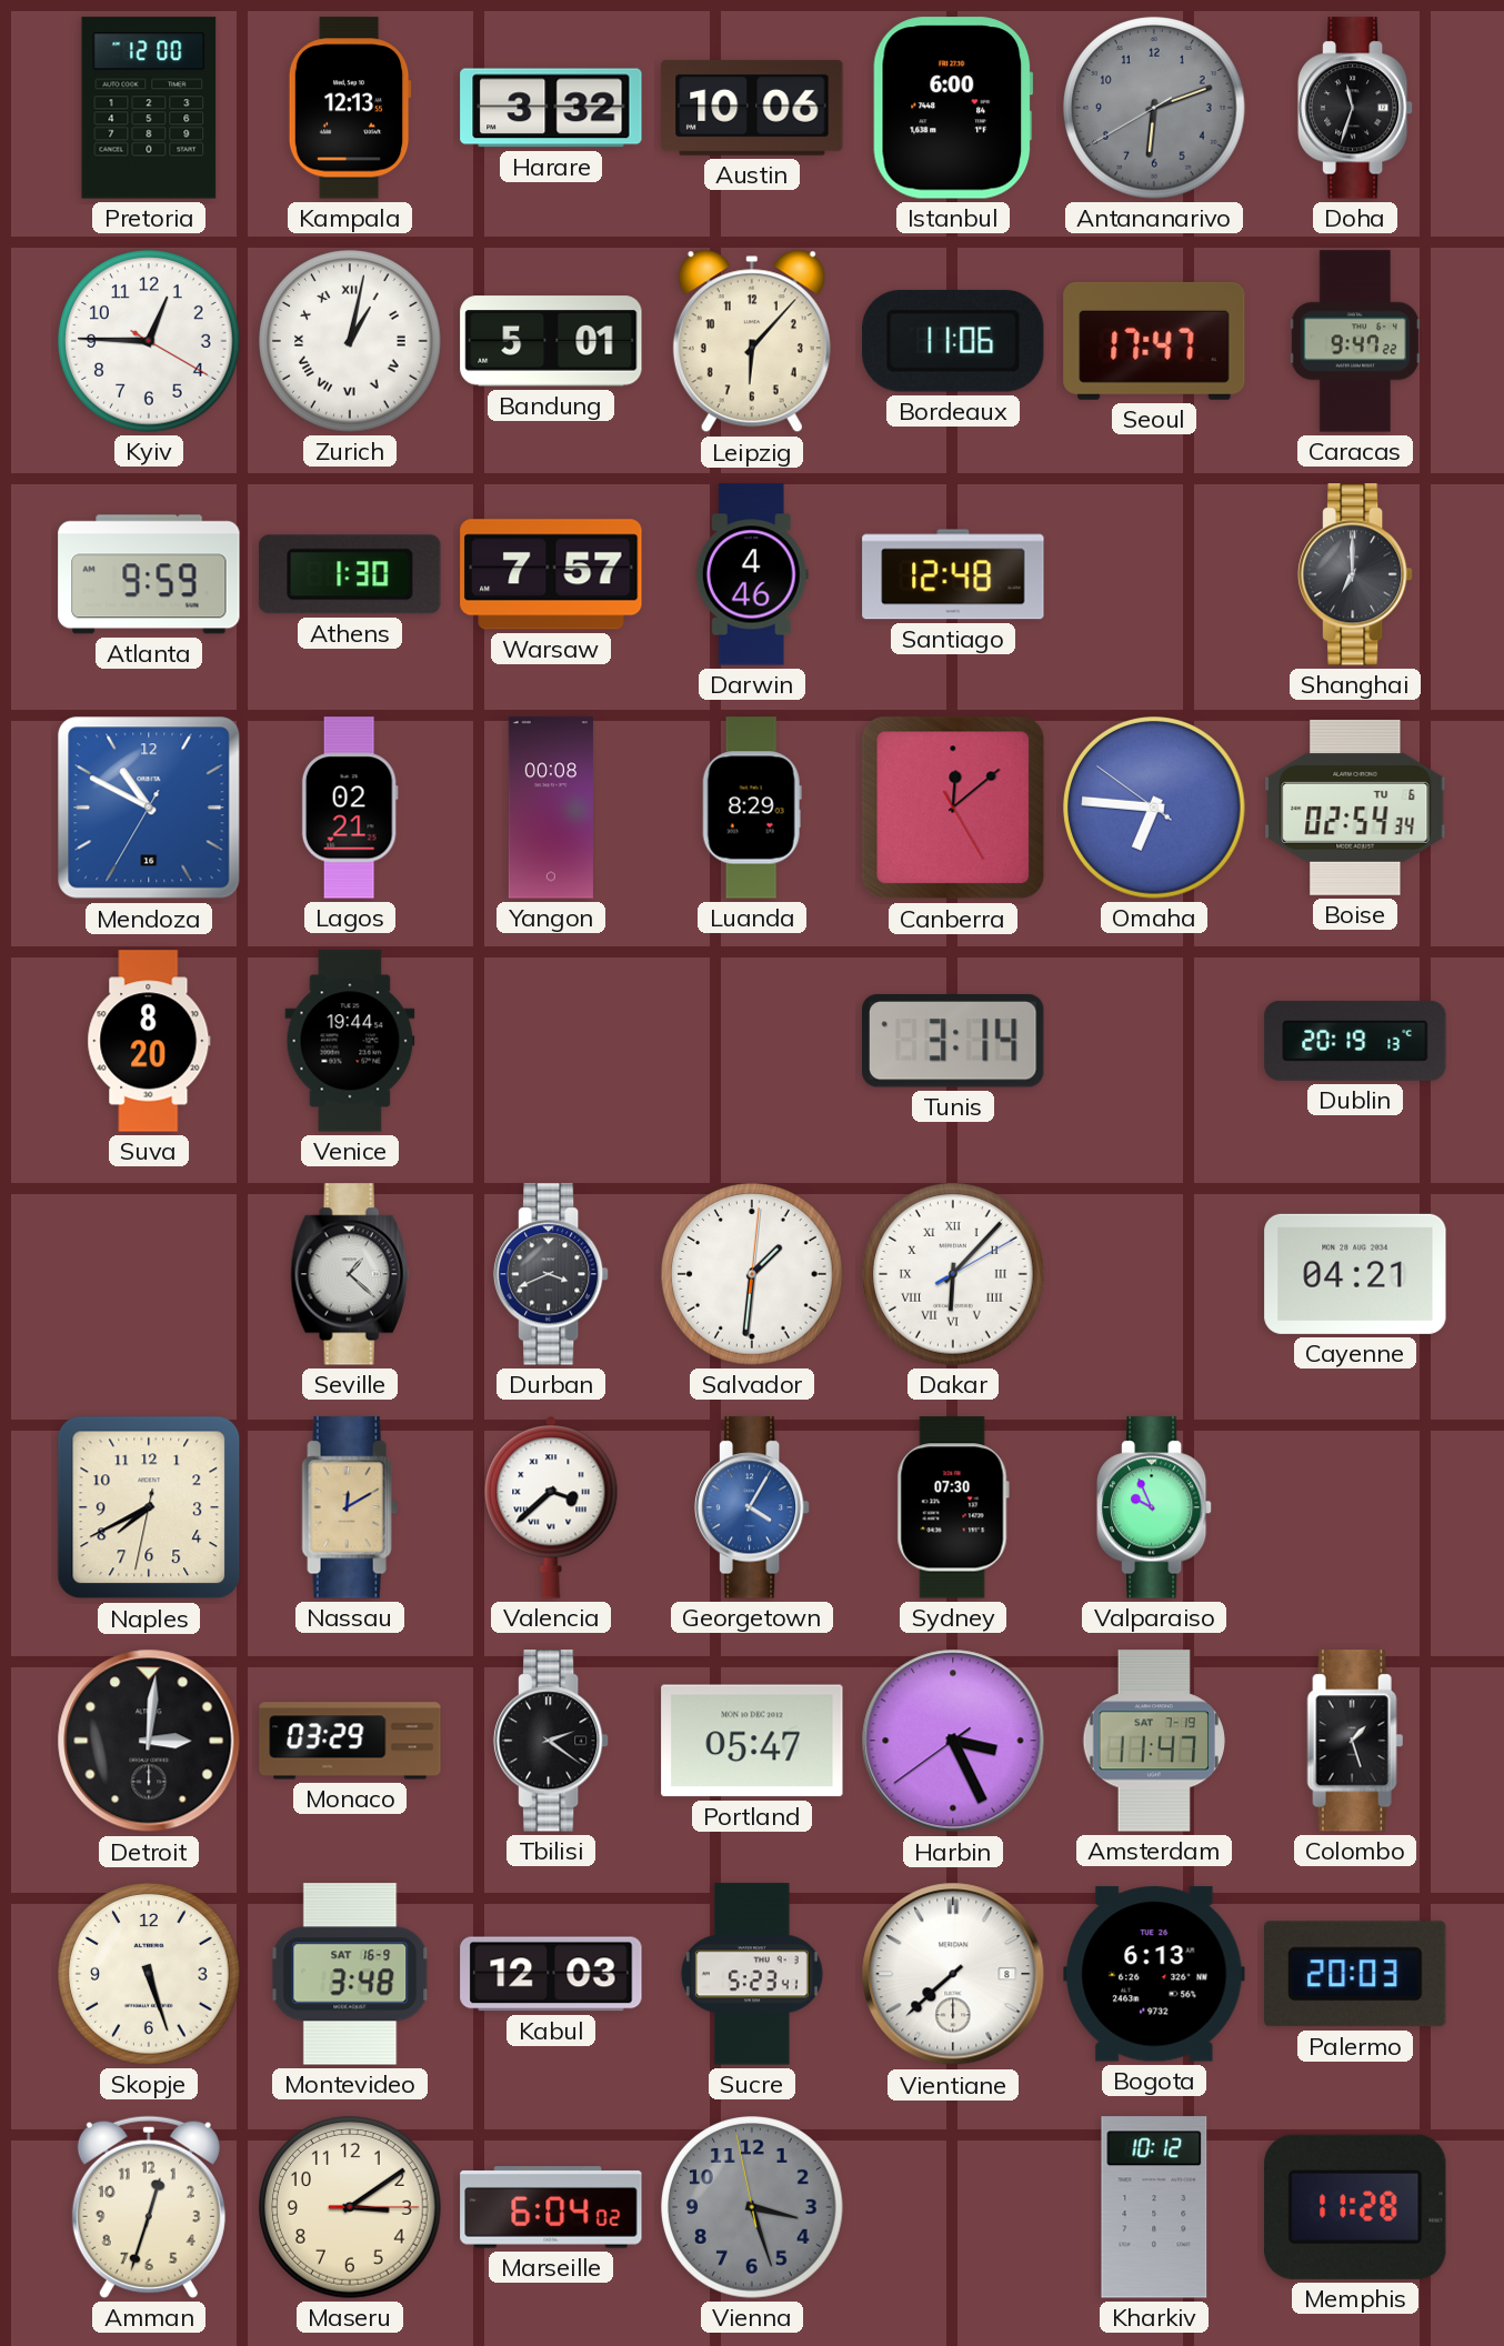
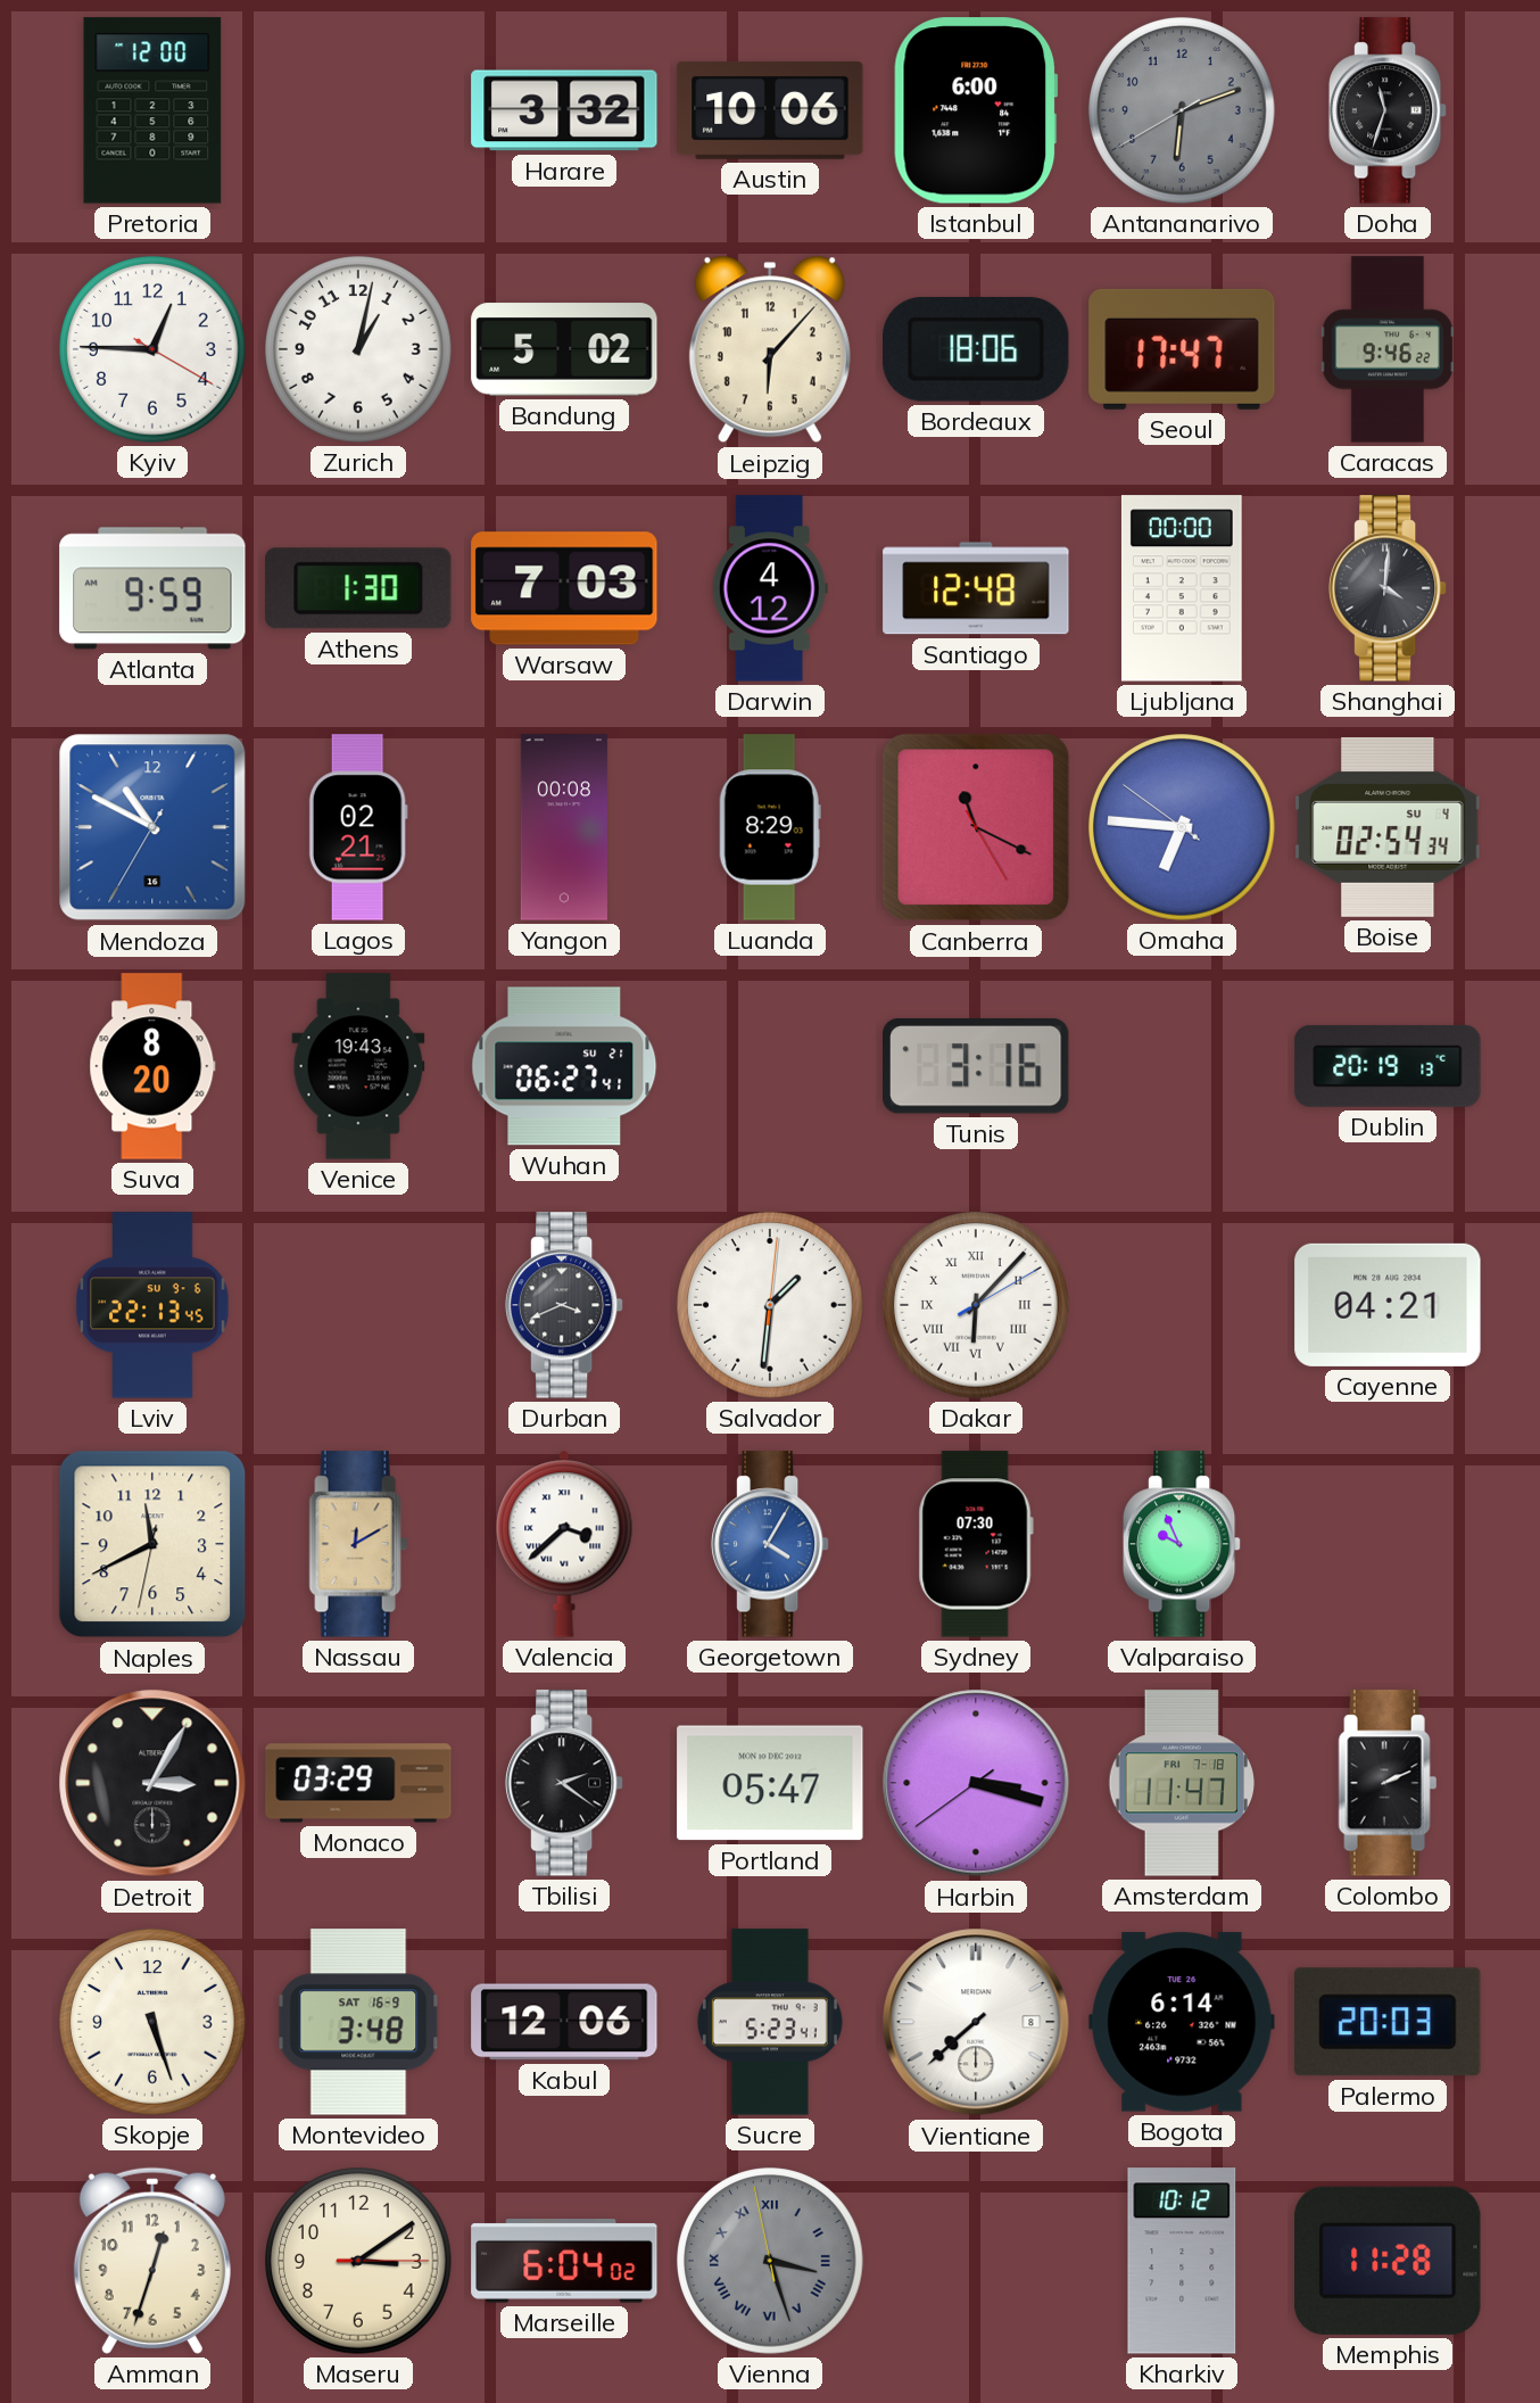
Kampala: 12:13 -> none
Zurich numerals: Roman -> Arabic
Bandung: 5:01 -> 5:02
Bordeaux: 11:06 -> 18:06
Caracas: 9:47 -> 9:46
Warsaw: 7:57 -> 7:03
Darwin: 4:46 -> 4:12
Ljubljana: none -> 00:00
Shanghai: 7:00 -> 4:01
Canberra: 12:08 -> 11:19
Boise date: TU 6 -> SU 4
Venice: 19:44 -> 19:43
Wuhan: none -> 06:27
Tunis: 3:14 -> 3:16
Lviv: none -> 22:13
Seville: 1:22 -> none
Naples: 7:40 -> 11:40
Detroit: 3:01 -> 3:05
Harbin: 3:25 -> 3:17
Amsterdam date: SAT 7-19 -> FRI 7-18
Colombo: 1:27 -> 2:11
Kabul: 12:03 -> 12:06
Bogota: 6:13 -> 6:14
Vienna numerals: Arabic -> Roman
